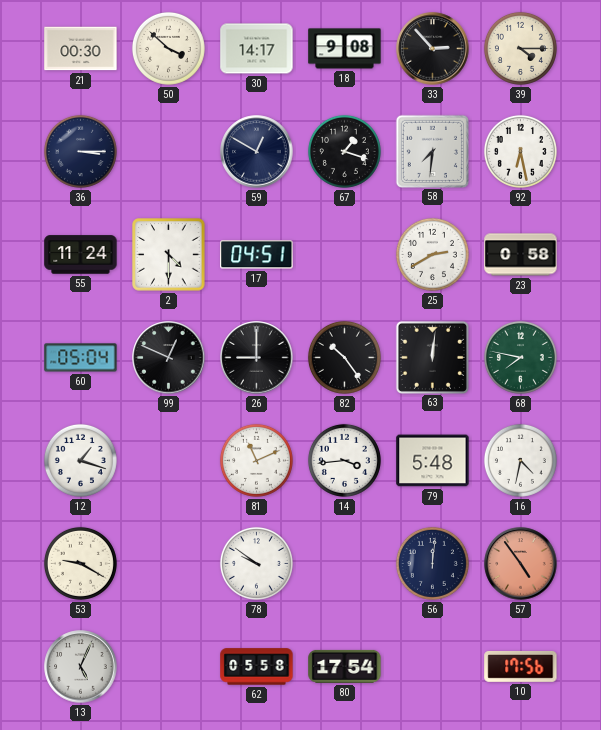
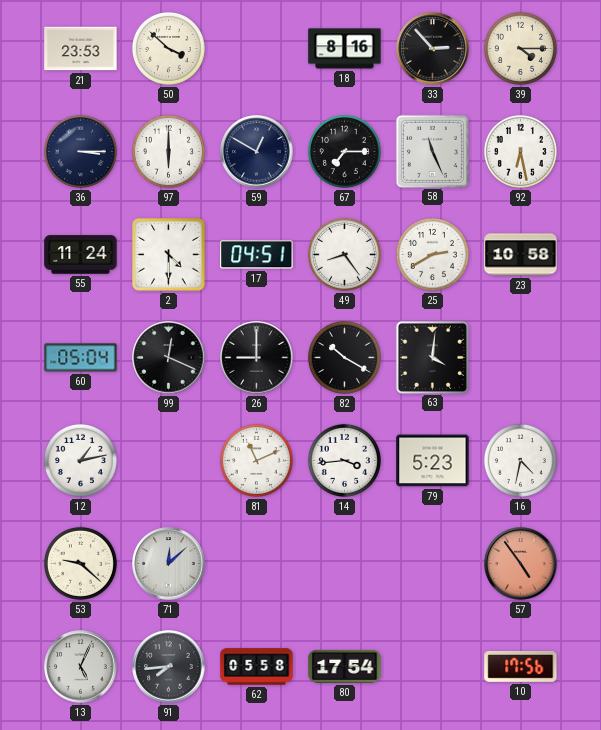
21: 00:30 -> 23:53
30: 14:17 -> none
18: 9:08 -> 8:16
97: none -> 6:00
67: 1:18 -> 7:15
58: 7:31 -> 11:26
49: none -> 8:24
23: 0:58 -> 10:58
99: 12:49 -> 12:19
82: 10:24 -> 10:20
63: 12:01 -> 4:01
68: 7:47 -> none
12: 1:18 -> 1:13
79: 5:48 -> 5:23
53: 9:20 -> 9:22
71: none -> 12:08
78: 9:51 -> none
56: 12:01 -> none
91: none -> 7:44
